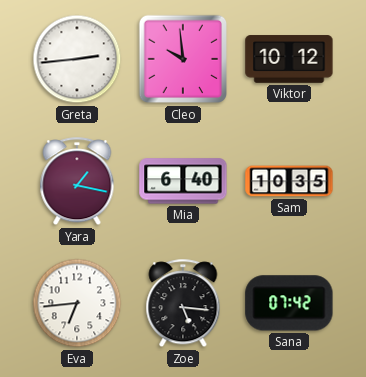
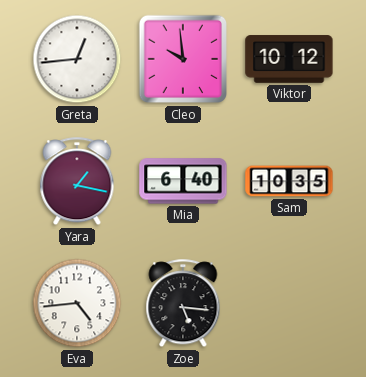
Greta: 2:44 -> 12:44
Eva: 6:44 -> 4:44
Sana: 07:42 -> none
